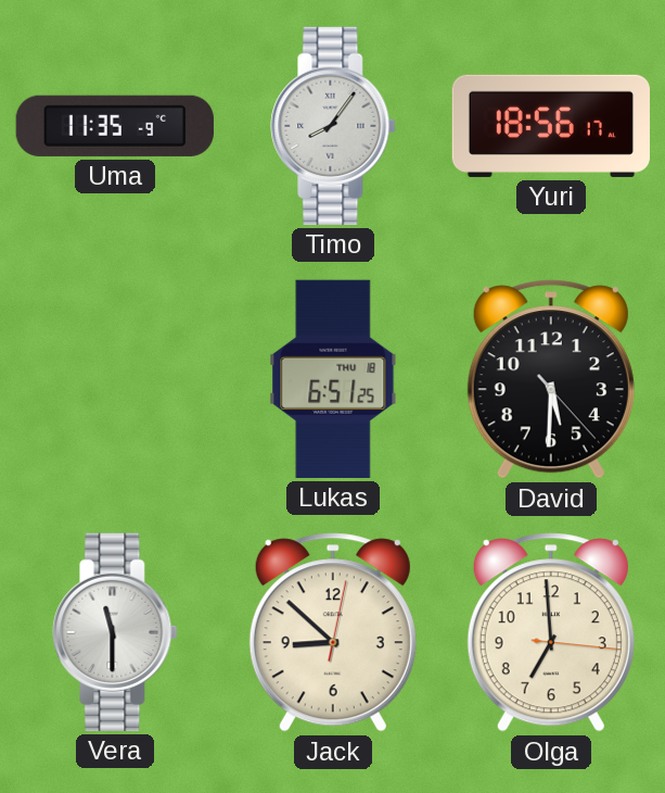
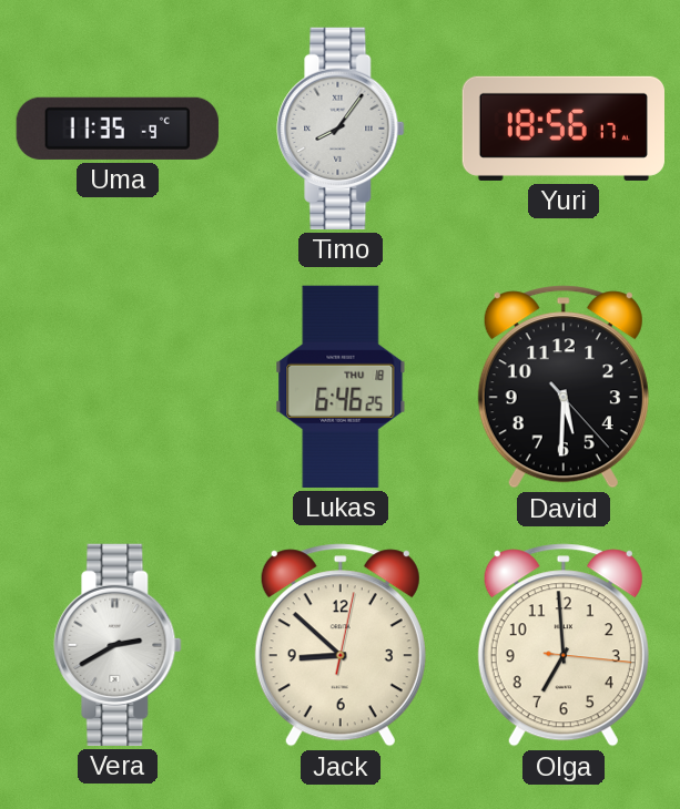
Lukas: 6:51 -> 6:46
Vera: 11:30 -> 2:40
